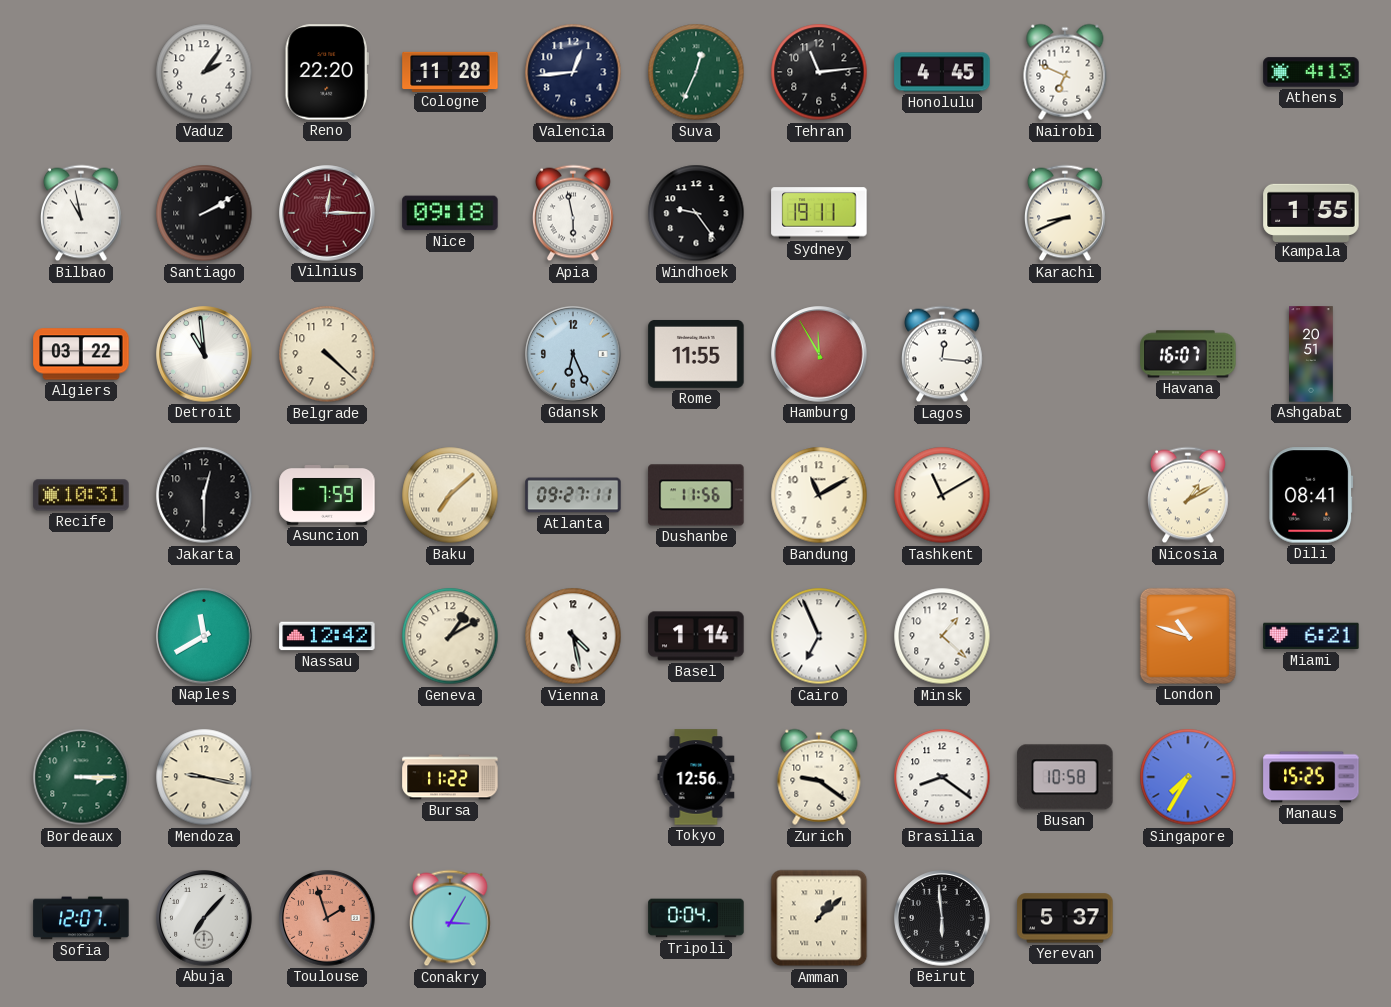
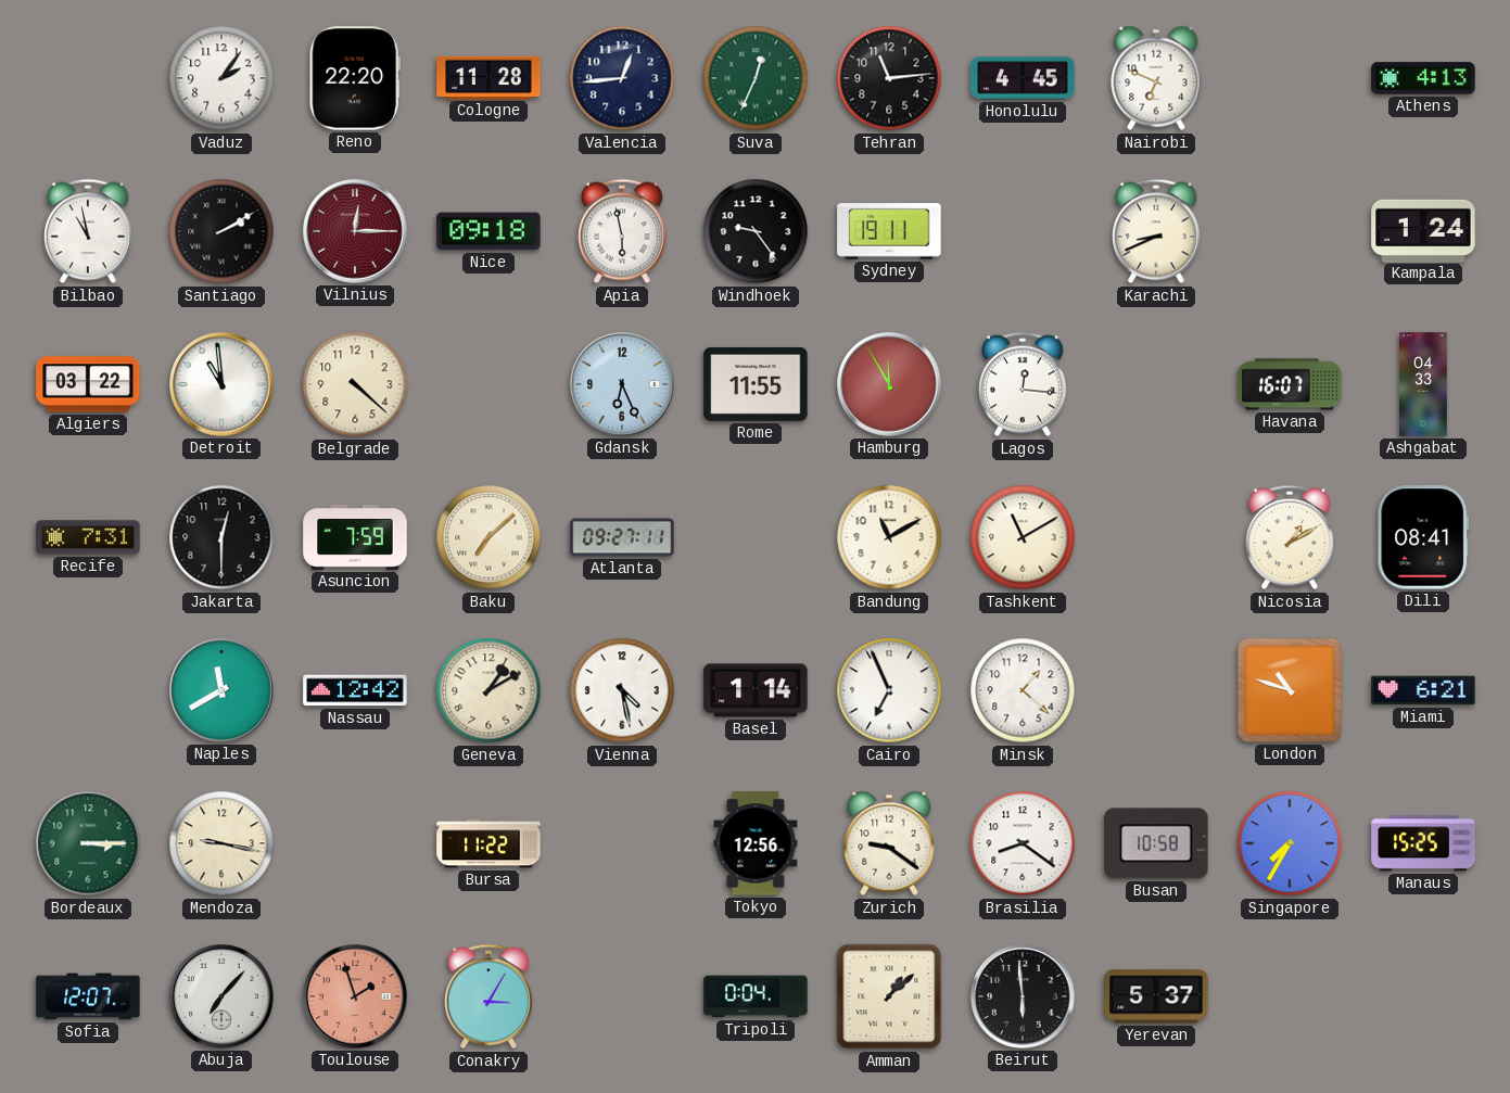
Kampala: 1:55 -> 1:24
Ashgabat: 20:51 -> 04:33
Recife: 10:31 -> 7:31
Dushanbe: 11:56 -> none
